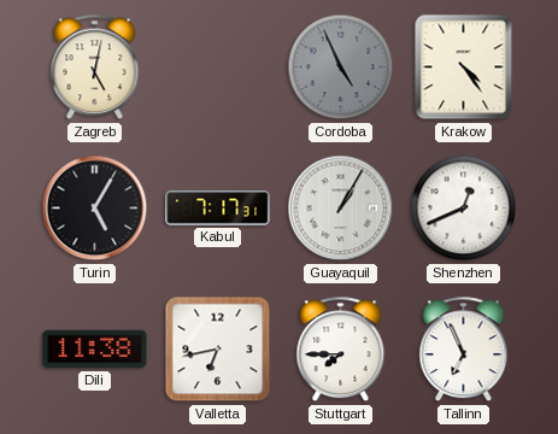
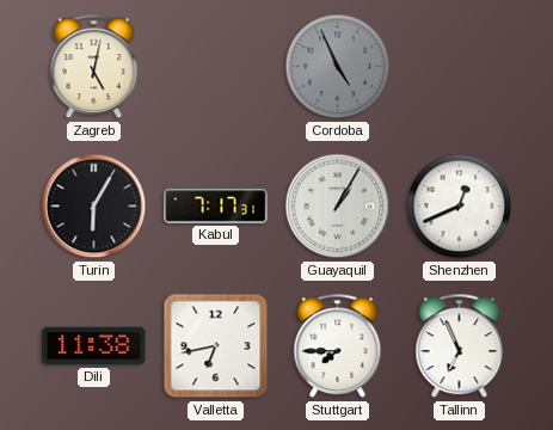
Krakow: 4:24 -> none
Turin: 5:05 -> 6:05
